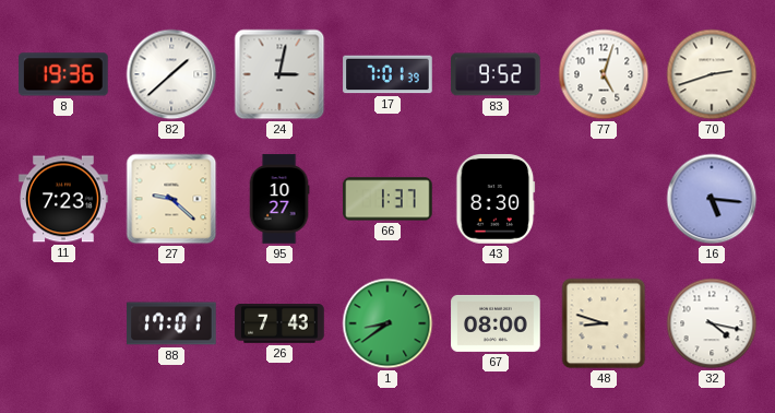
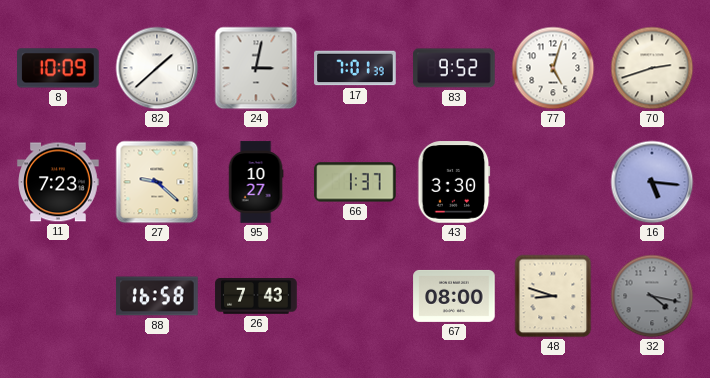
8: 19:36 -> 10:09
43: 8:30 -> 3:30
88: 17:01 -> 16:58
1: 8:39 -> none
32 dial: white -> grey
